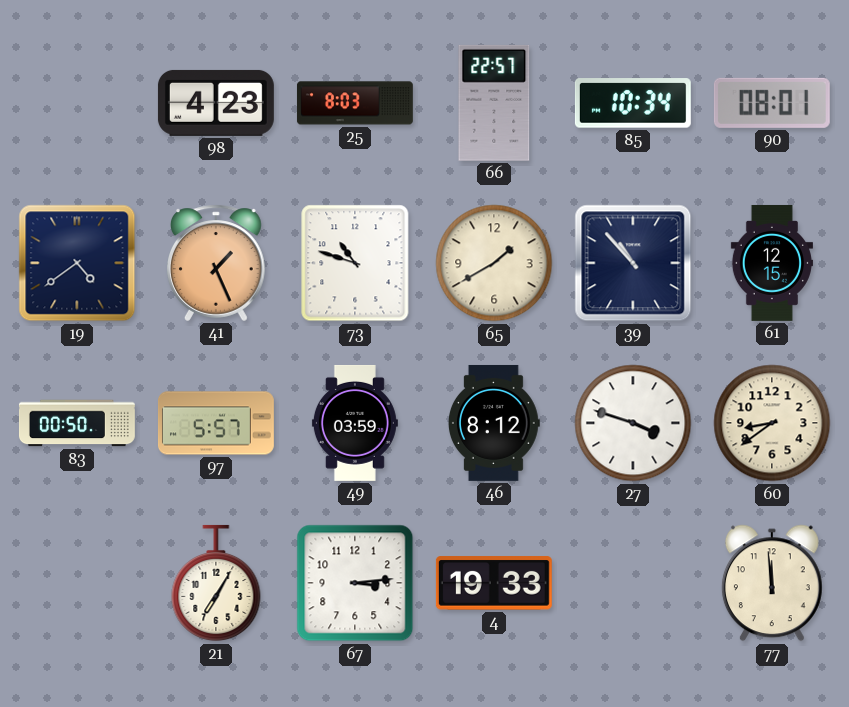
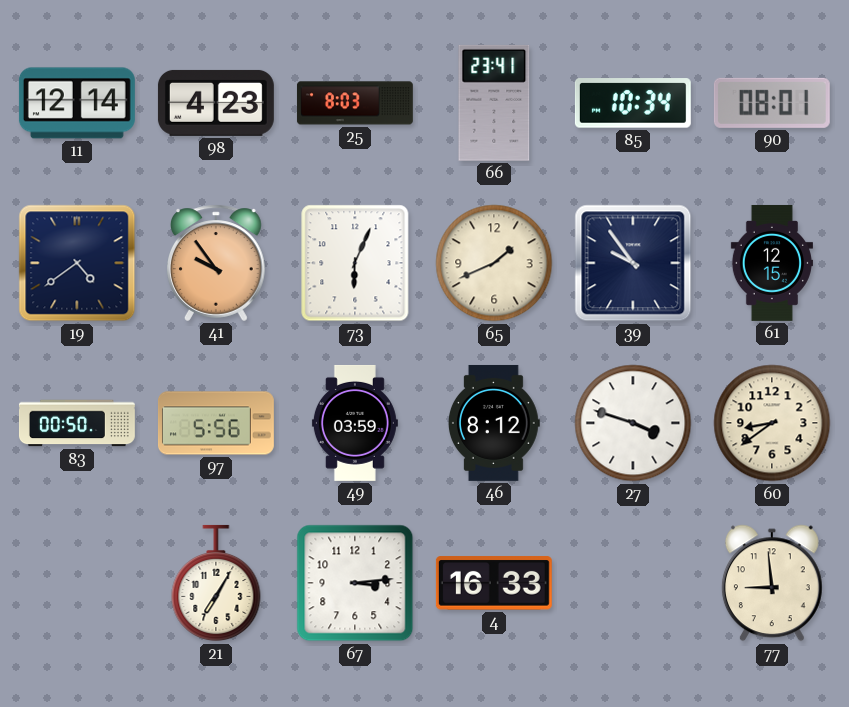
11: none -> 12:14
66: 22:57 -> 23:41
41: 1:26 -> 9:54
73: 10:48 -> 6:04
65: 1:40 -> 1:41
39: 10:53 -> 9:54
97: 5:57 -> 5:56
4: 19:33 -> 16:33
77: 11:59 -> 8:59
